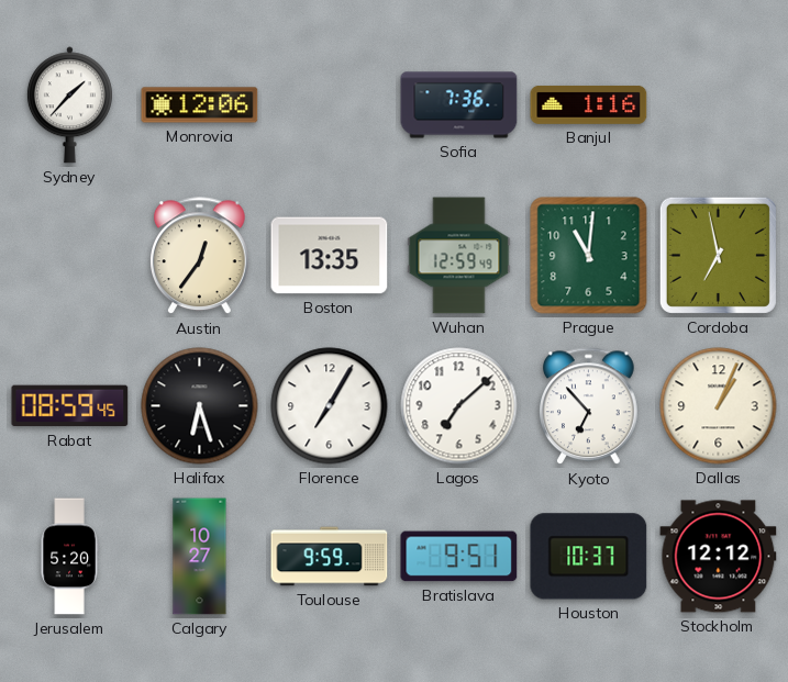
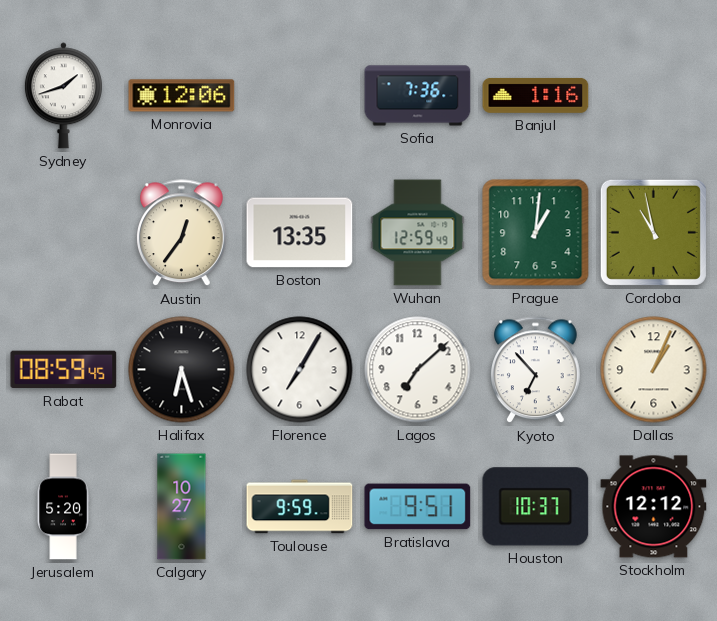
Sydney: 1:37 -> 1:42
Prague: 11:01 -> 1:01
Cordoba: 6:58 -> 10:58
